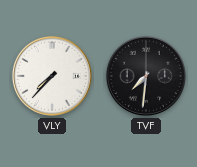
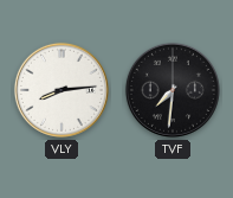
VLY: 7:37 -> 8:14
